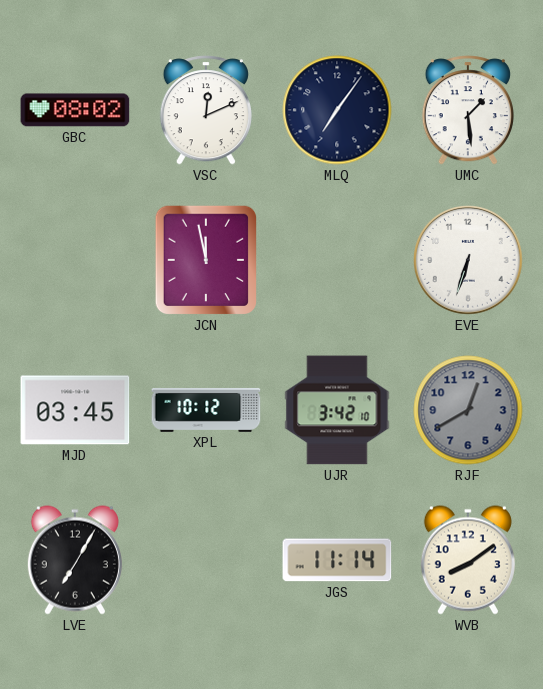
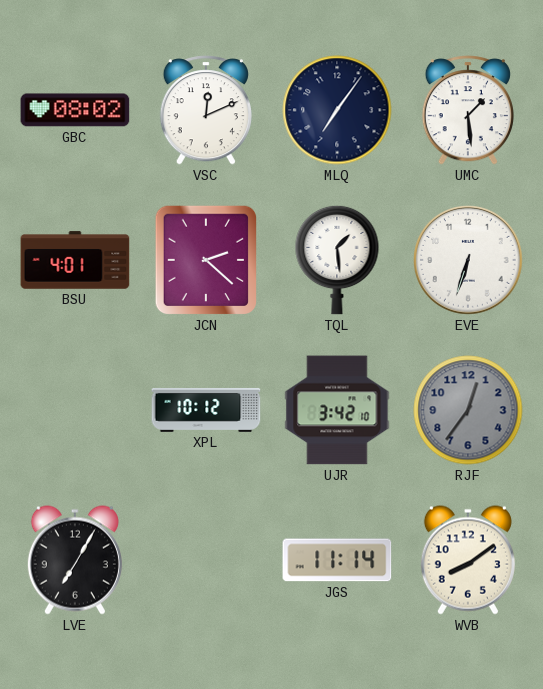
BSU: none -> 4:01
JCN: 11:58 -> 2:22
TQL: none -> 1:29
MJD: 03:45 -> none
RJF: 12:40 -> 12:36
